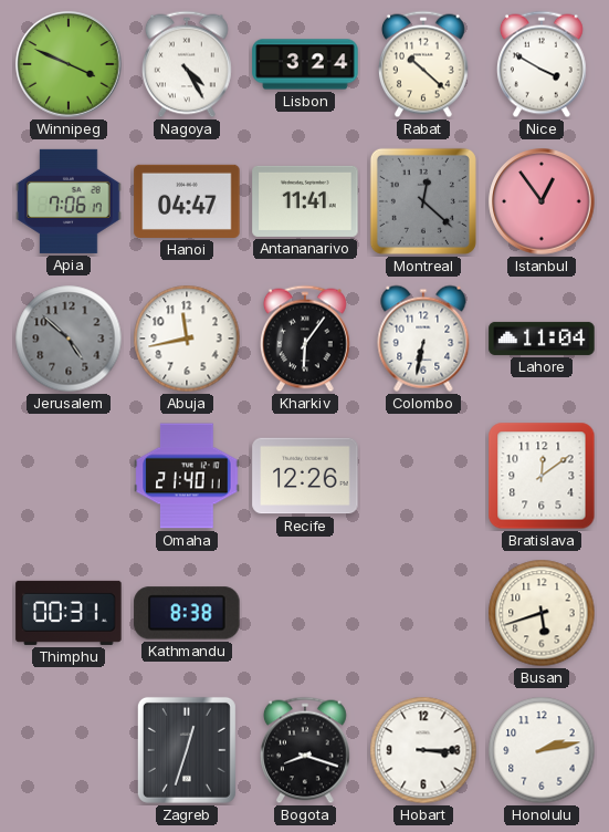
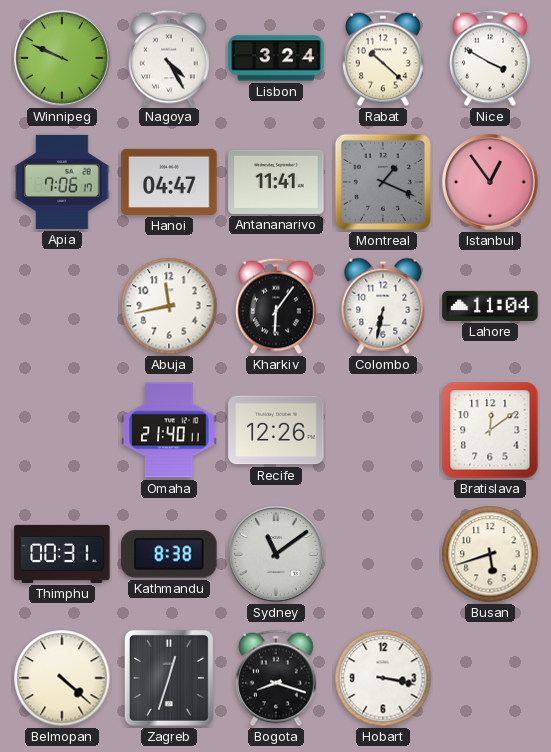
Winnipeg: 3:49 -> 9:49
Montreal: 12:22 -> 1:19
Jerusalem: 4:52 -> none
Sydney: none -> 11:09
Belmopan: none -> 4:22
Hobart: 3:15 -> 3:17
Honolulu: 2:13 -> none
